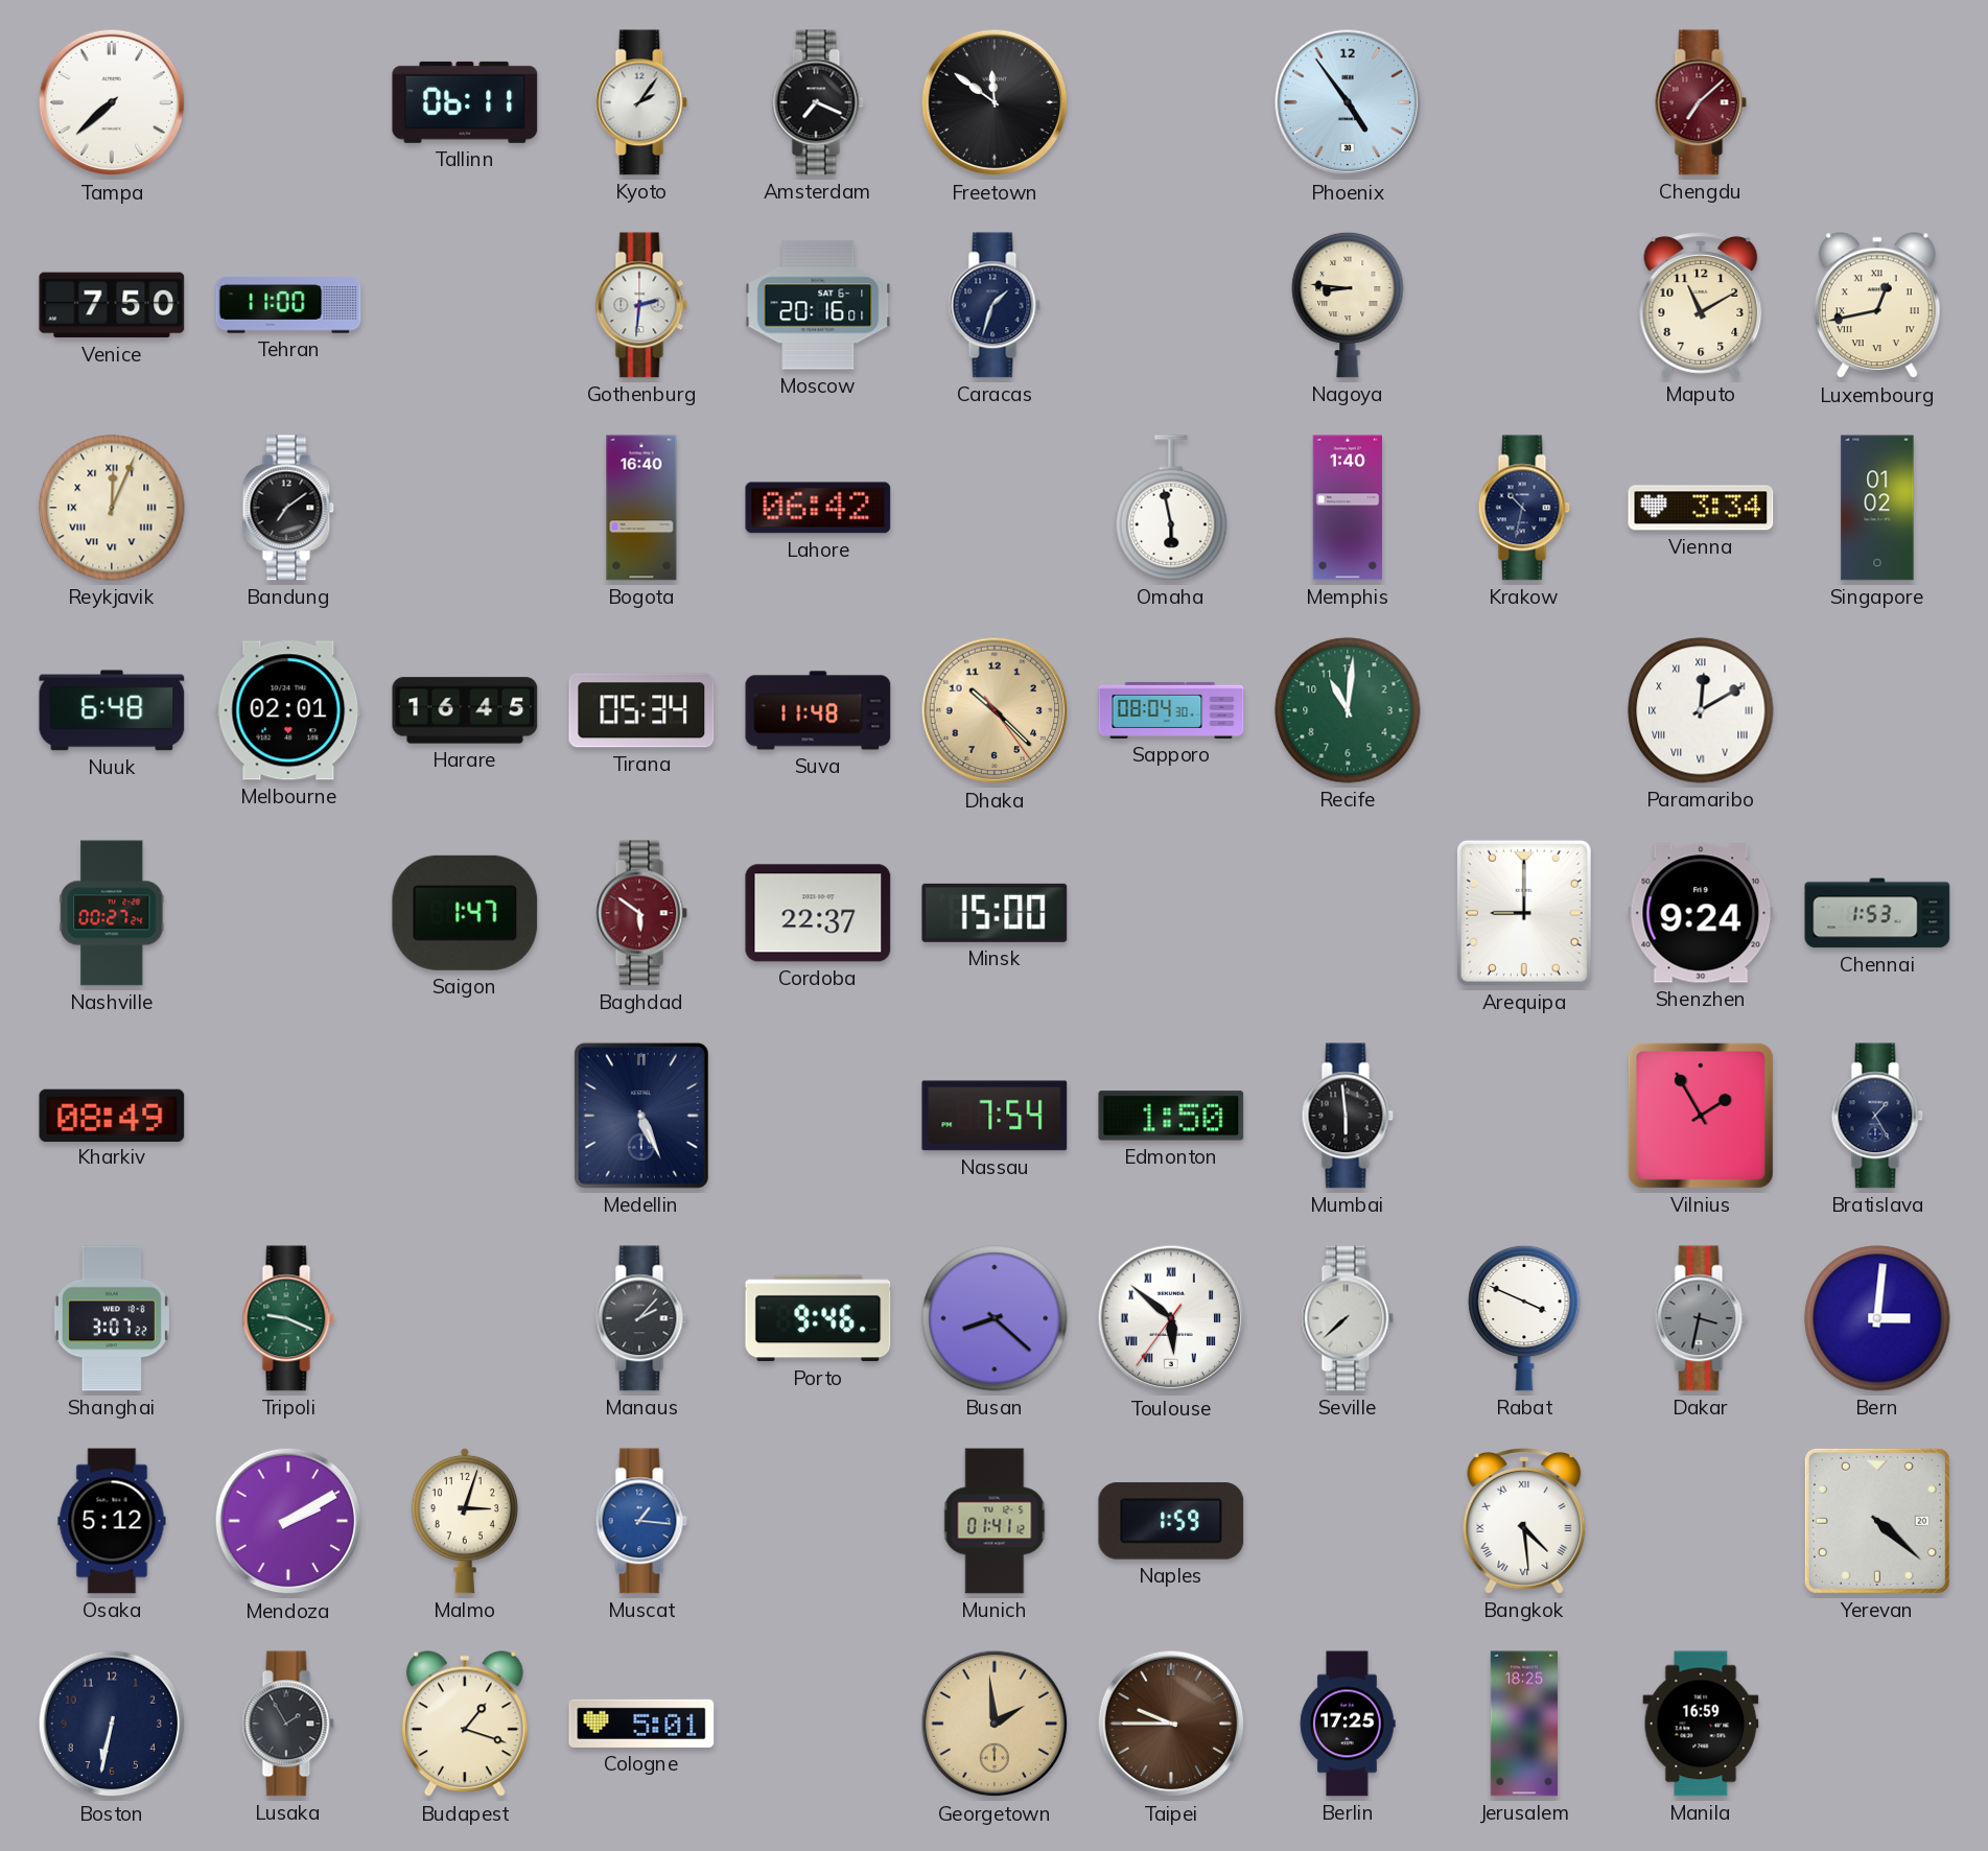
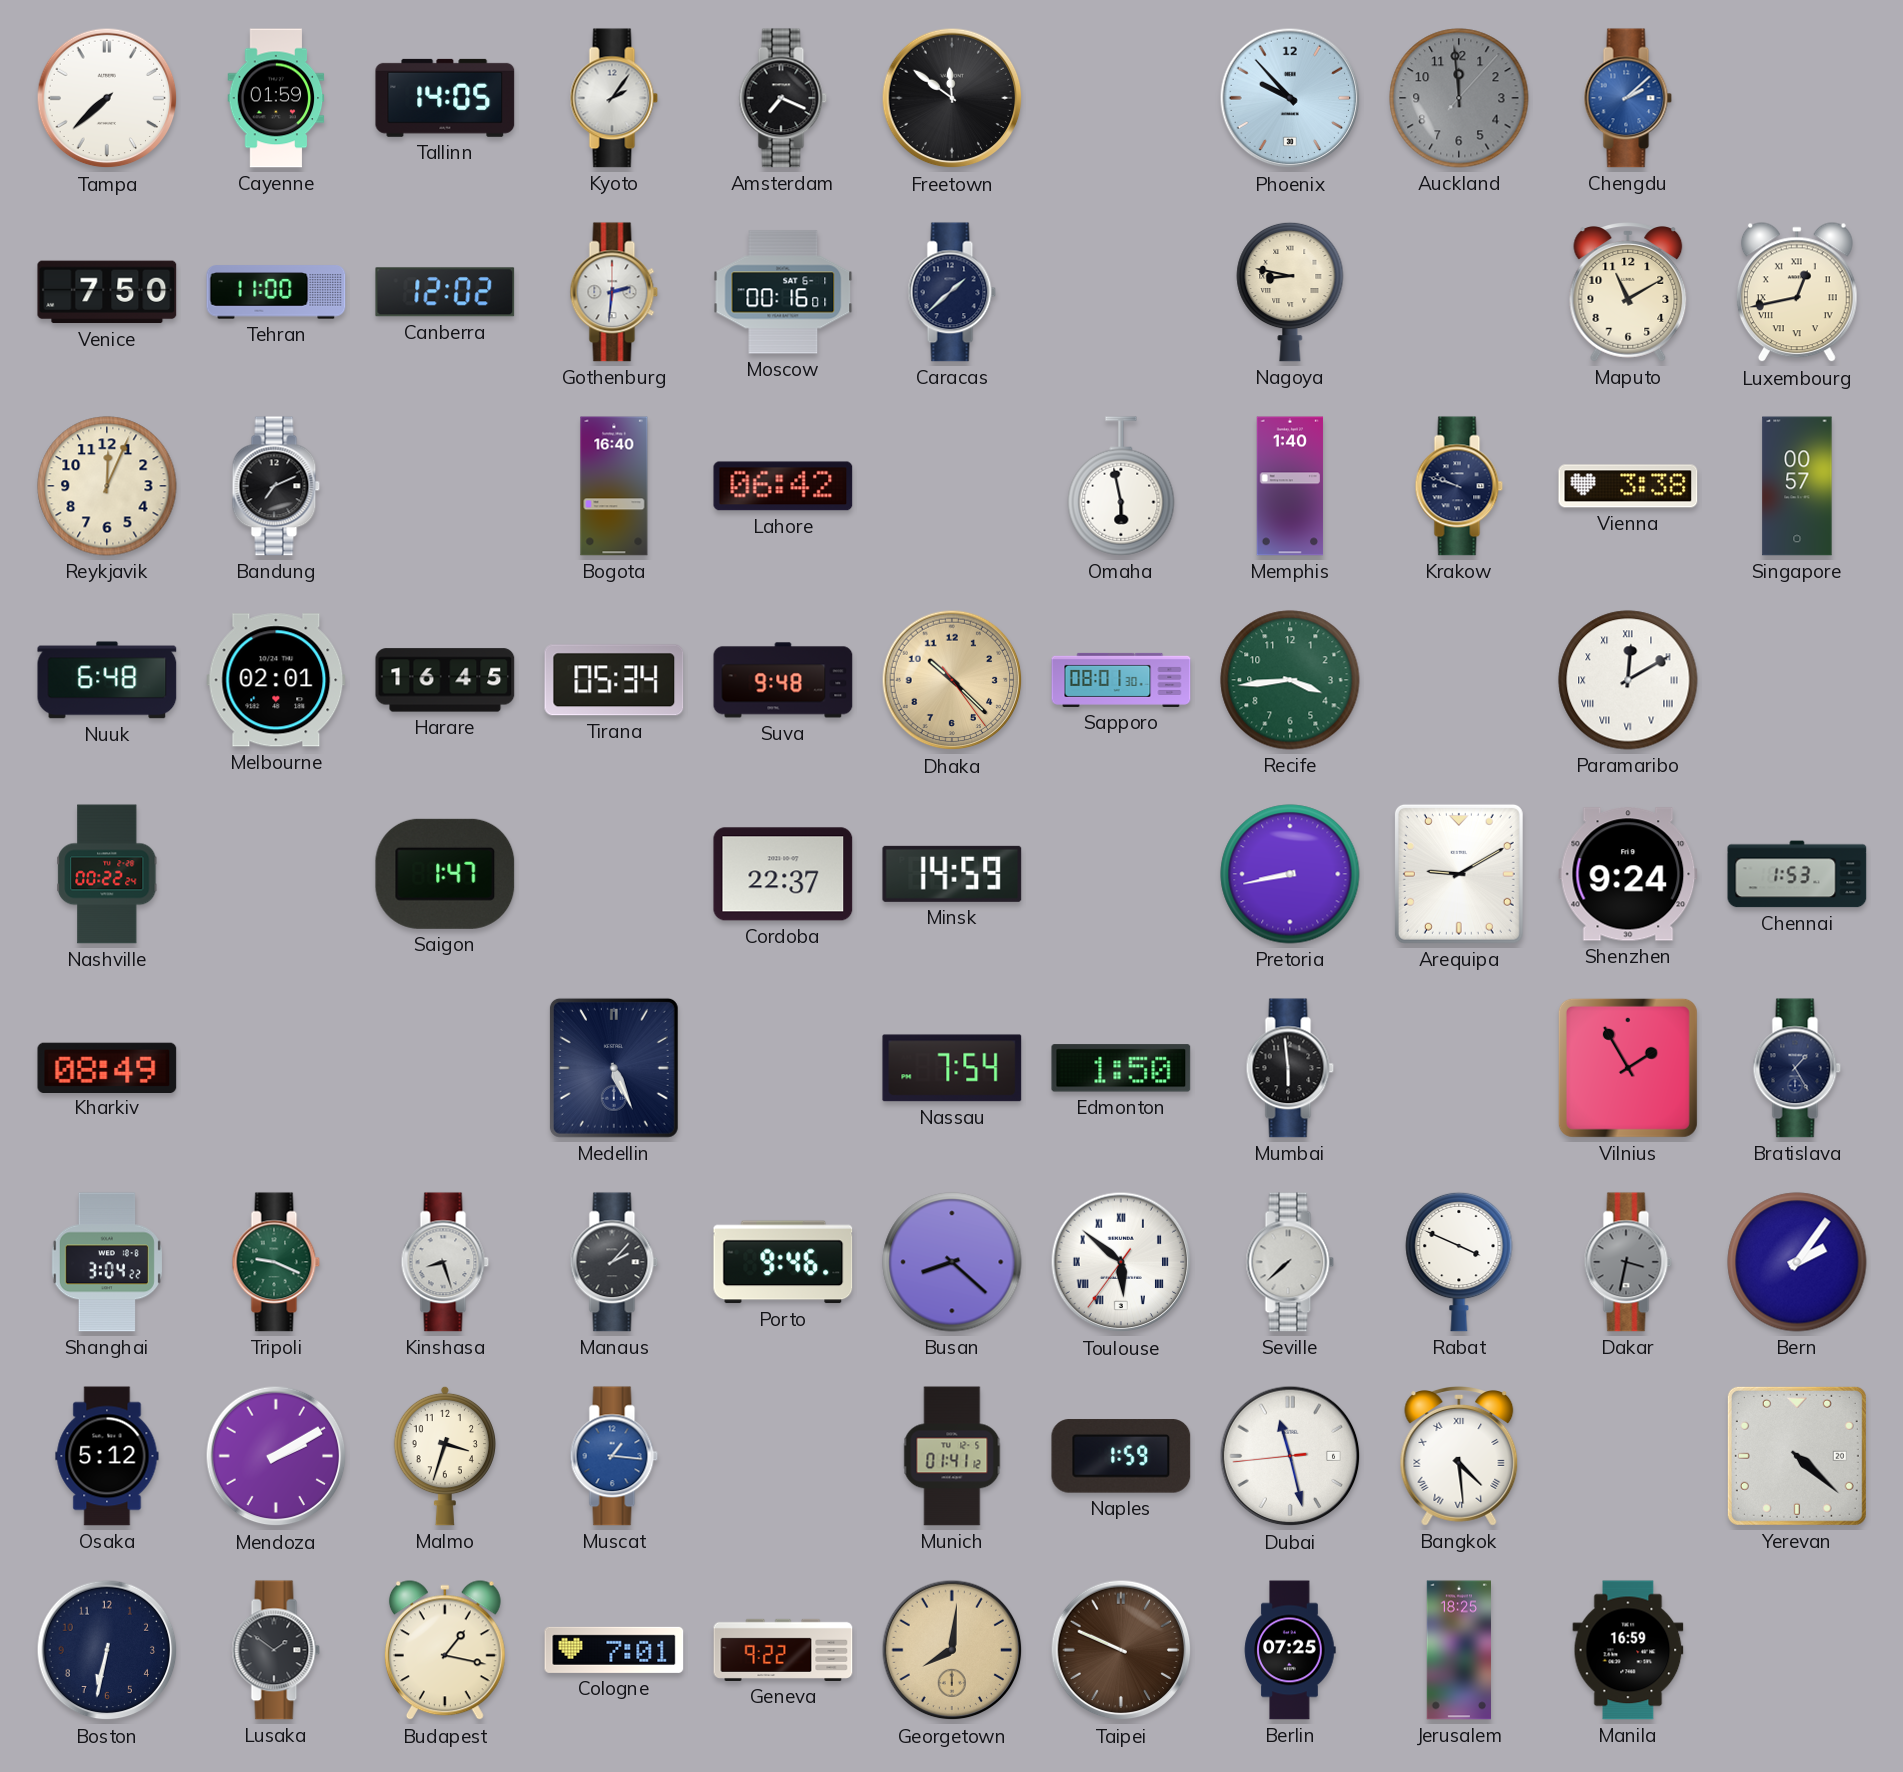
Cayenne: none -> 01:59
Tallinn: 06:11 -> 14:05
Phoenix: 4:54 -> 9:53
Auckland: none -> 11:59
Chengdu: 7:08 -> 2:08
Chengdu dial: burgundy -> blue
Canberra: none -> 12:02
Moscow: 20:16 -> 00:16
Caracas: 1:33 -> 1:38
Nagoya: 8:46 -> 8:47
Reykjavik numerals: Roman -> Arabic
Bandung: 7:09 -> 7:11
Krakow: 10:32 -> 9:48
Vienna: 3:34 -> 3:38
Singapore: 01:02 -> 00:57
Suva: 11:48 -> 9:48
Sapporo: 08:04 -> 08:01
Recife: 11:01 -> 3:44
Nashville: 00:27 -> 00:22
Baghdad: 5:51 -> none
Minsk: 15:00 -> 14:59
Pretoria: none -> 8:43
Arequipa: 9:00 -> 9:10
Shanghai: 3:07 -> 3:04
Kinshasa: none -> 8:27
Bern: 3:01 -> 2:06
Malmo: 3:03 -> 3:33
Dubai: none -> 11:27
Lusaka: 1:55 -> 1:51
Budapest: 1:18 -> 1:17
Cologne: 5:01 -> 7:01
Geneva: none -> 9:22
Georgetown: 1:59 -> 8:01
Taipei: 9:45 -> 9:49
Berlin: 17:25 -> 07:25
